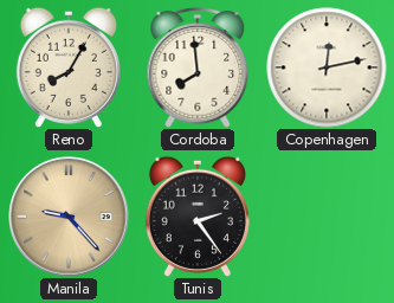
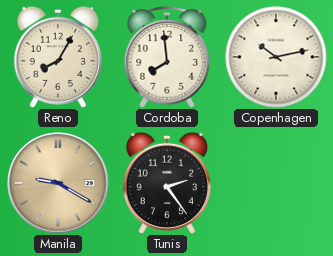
Copenhagen: 12:13 -> 10:13
Manila: 9:23 -> 9:20
